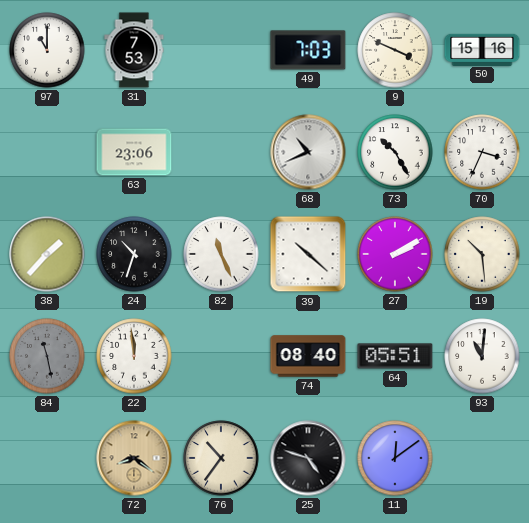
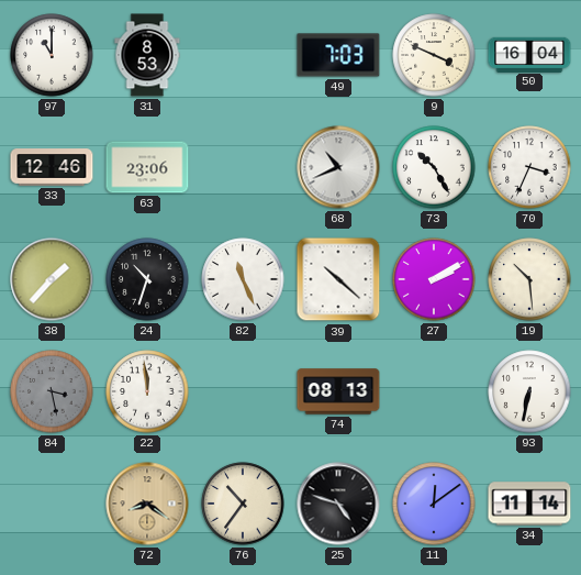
31: 7:53 -> 8:53
50: 15:16 -> 16:04
33: none -> 12:46
84: 11:28 -> 3:28
74: 08:40 -> 08:13
64: 05:51 -> none
93: 11:01 -> 6:32
34: none -> 11:14
